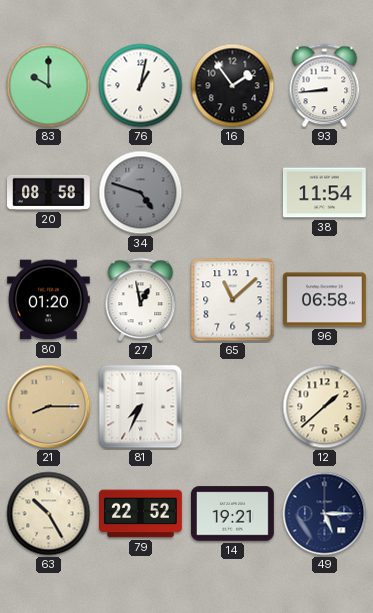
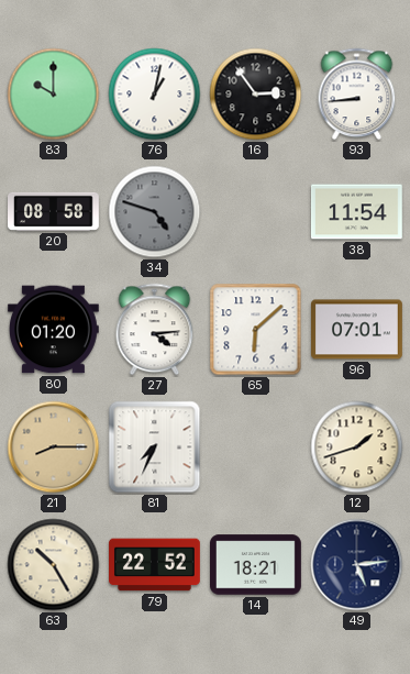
16: 1:54 -> 2:54
27: 12:58 -> 4:14
65: 11:08 -> 6:08
96: 06:58 -> 07:01
12: 1:38 -> 1:42
14: 19:21 -> 18:21
49: 5:15 -> 5:14
